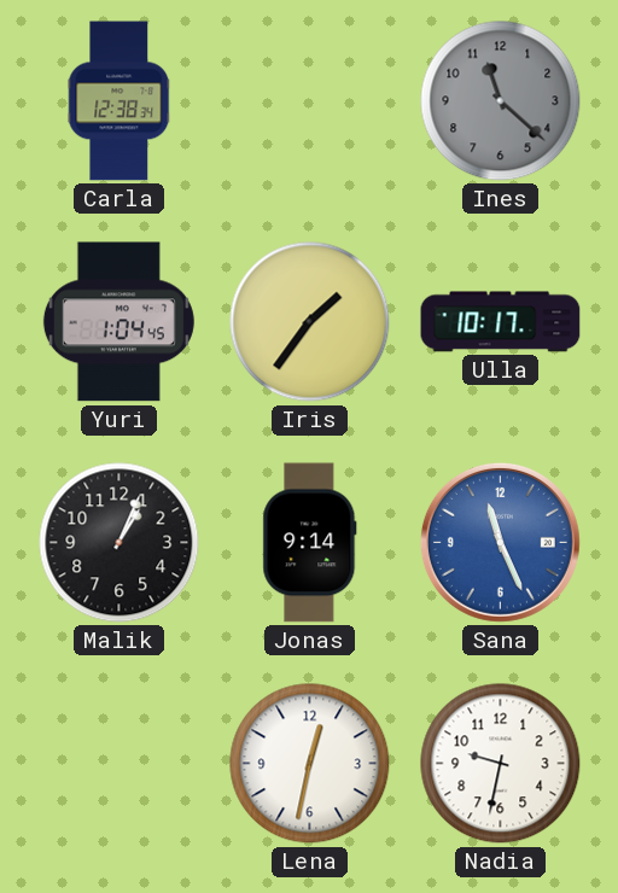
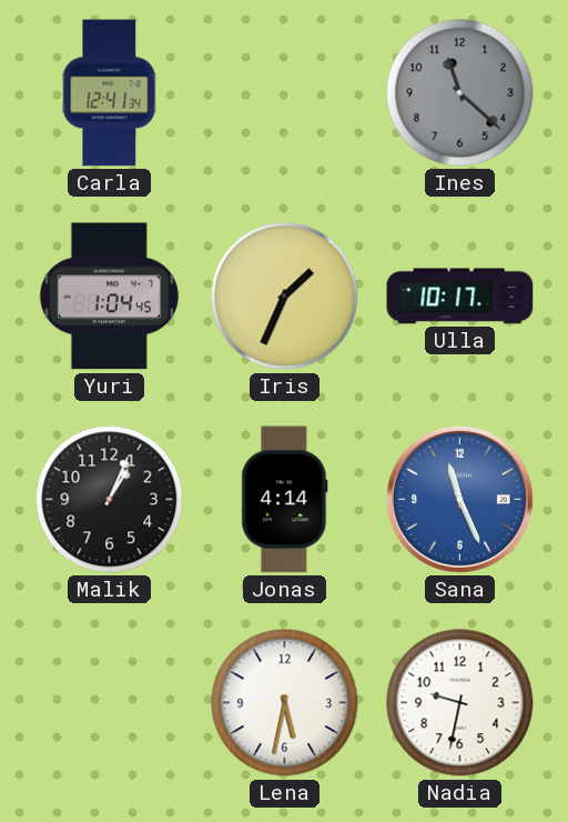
Carla: 12:38 -> 12:41
Iris: 1:36 -> 1:34
Jonas: 9:14 -> 4:14
Lena: 12:32 -> 5:32
